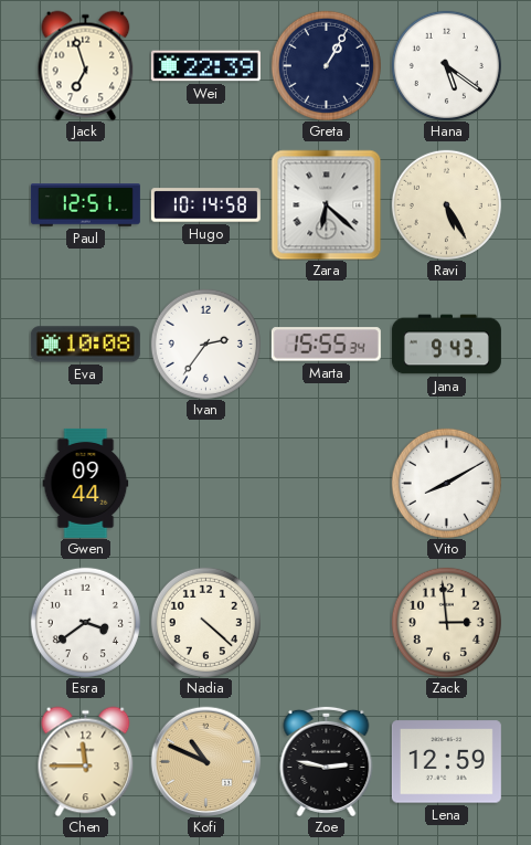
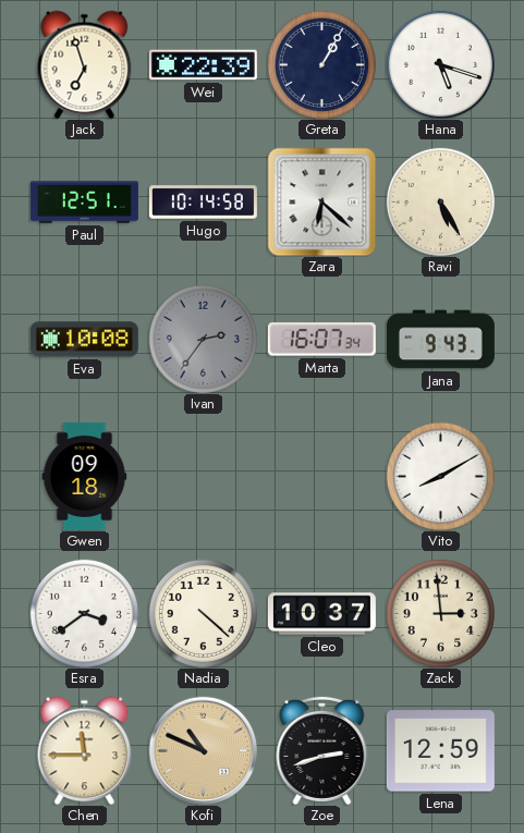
Hana: 5:21 -> 5:18
Ivan dial: white -> grey
Marta: 15:55 -> 16:07
Gwen: 09:44 -> 09:18
Cleo: none -> 10:37
Zoe: 2:47 -> 2:42
